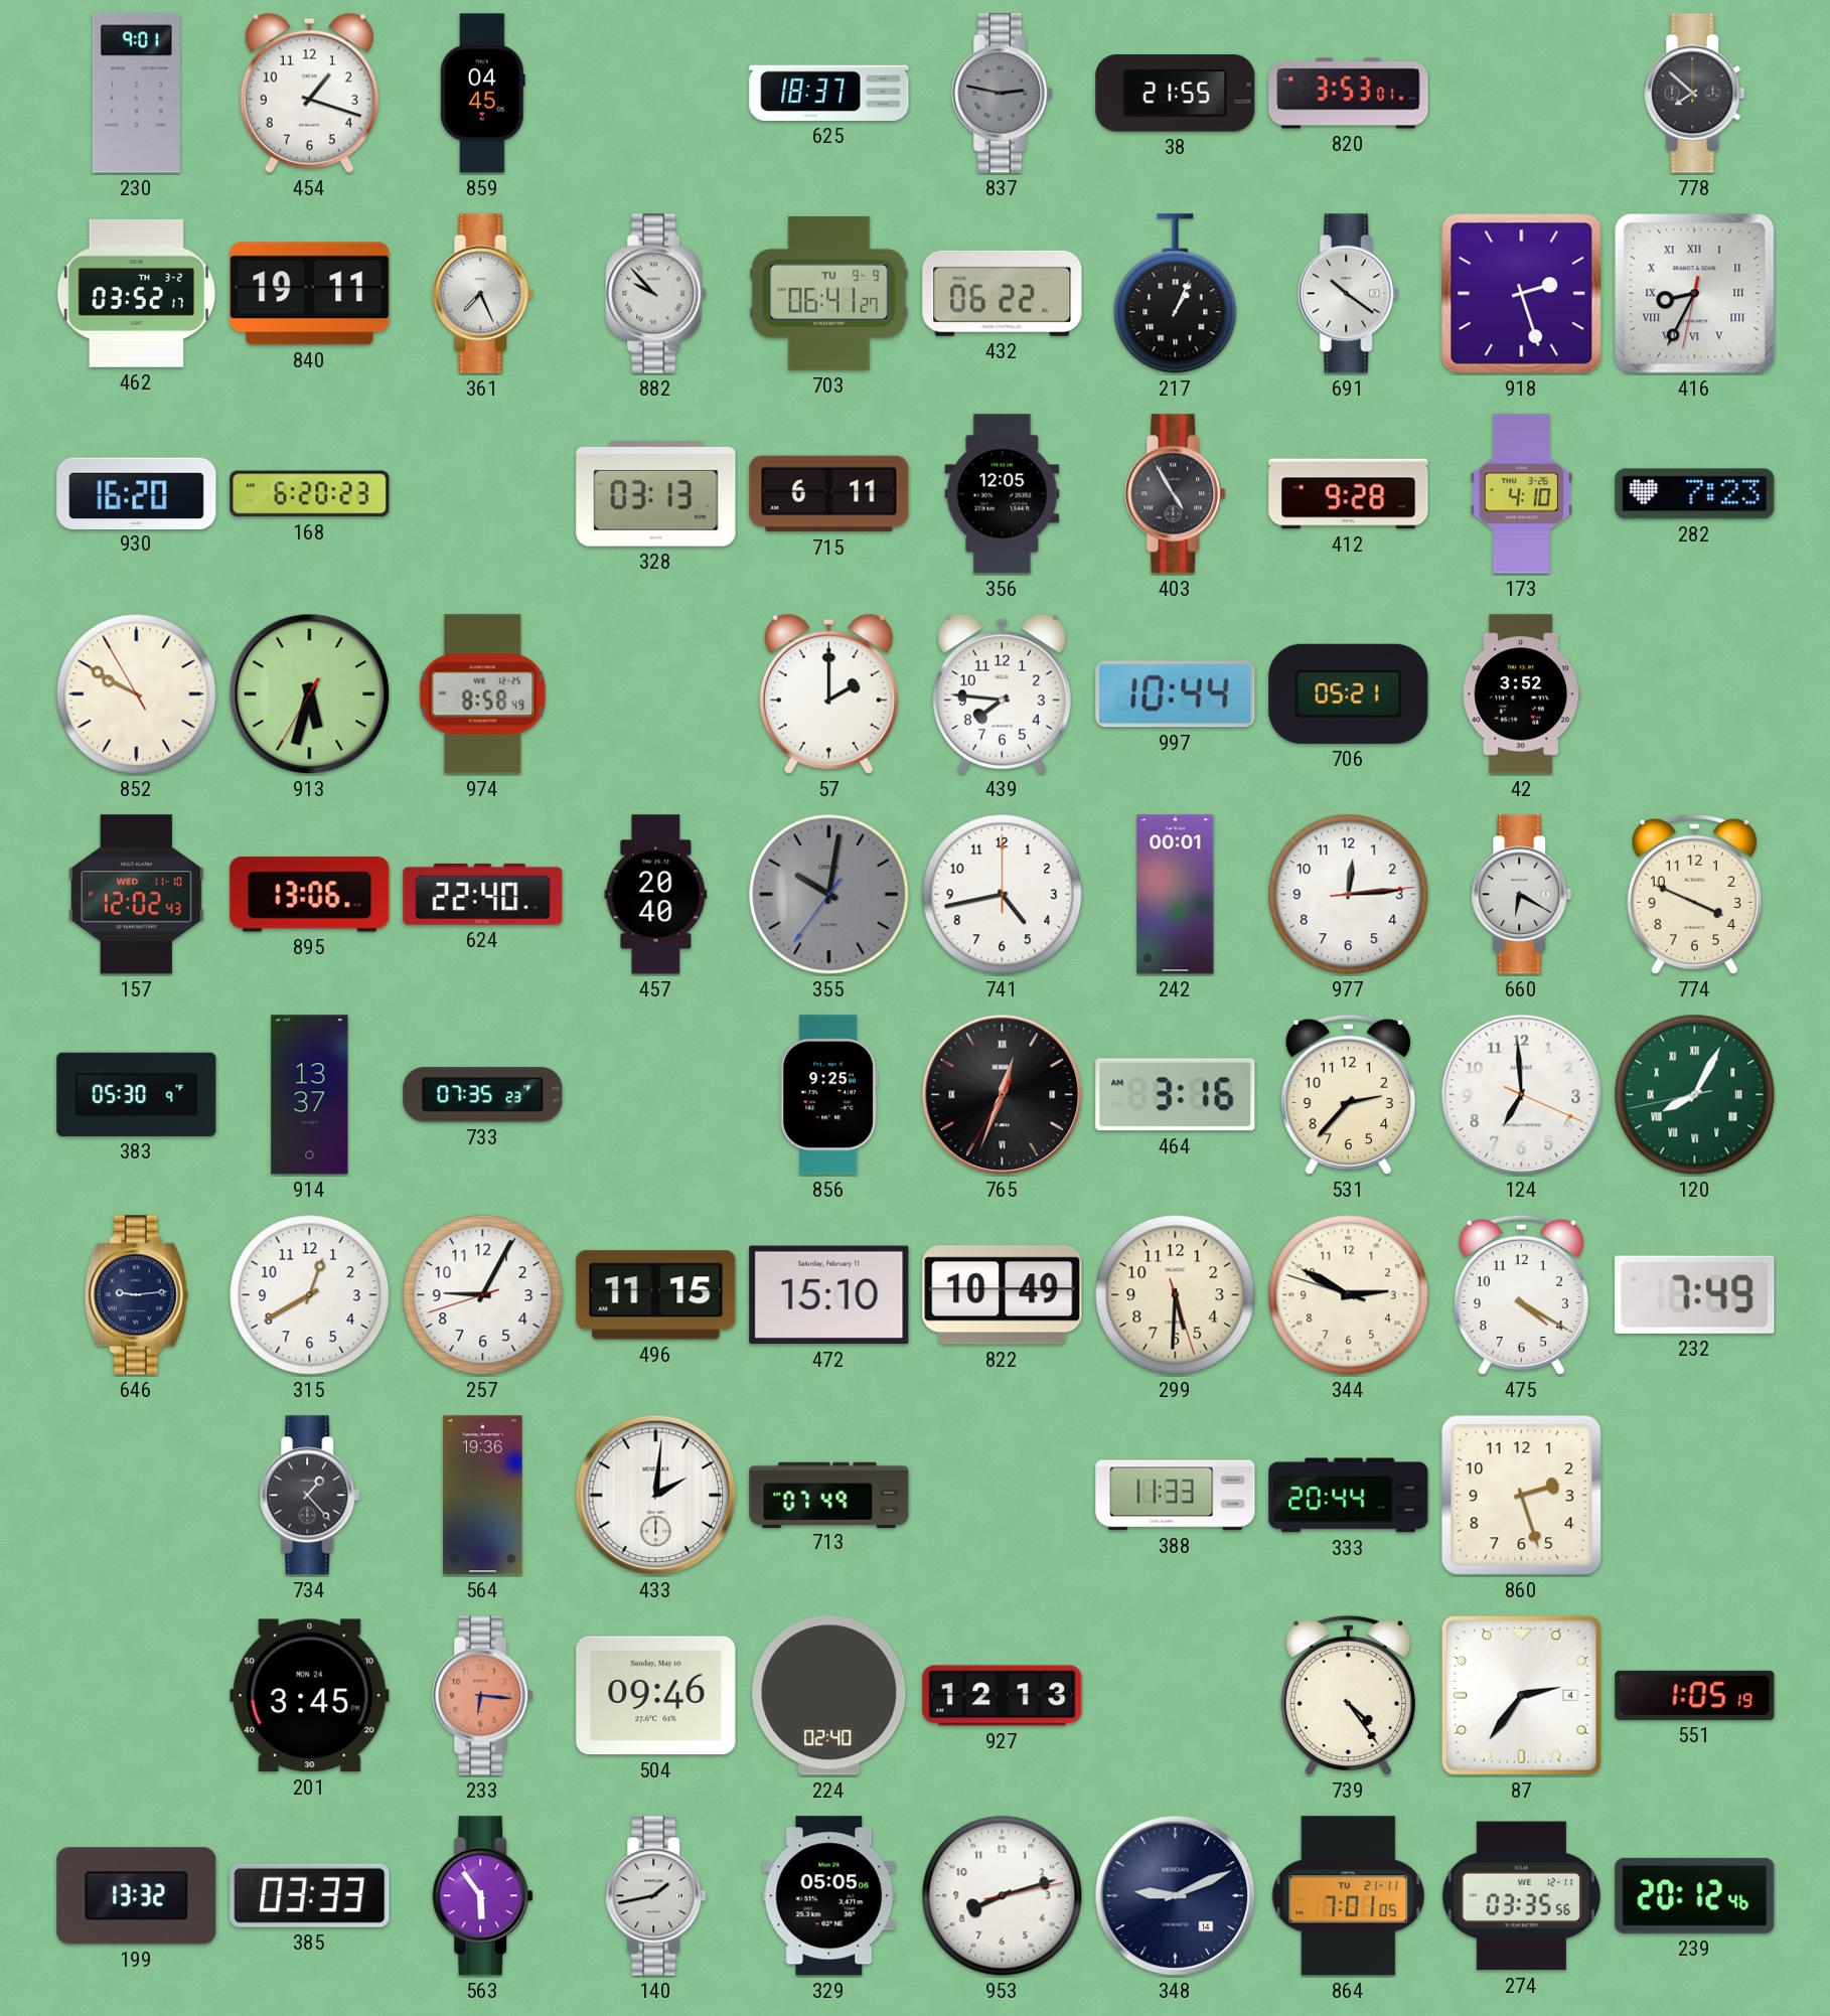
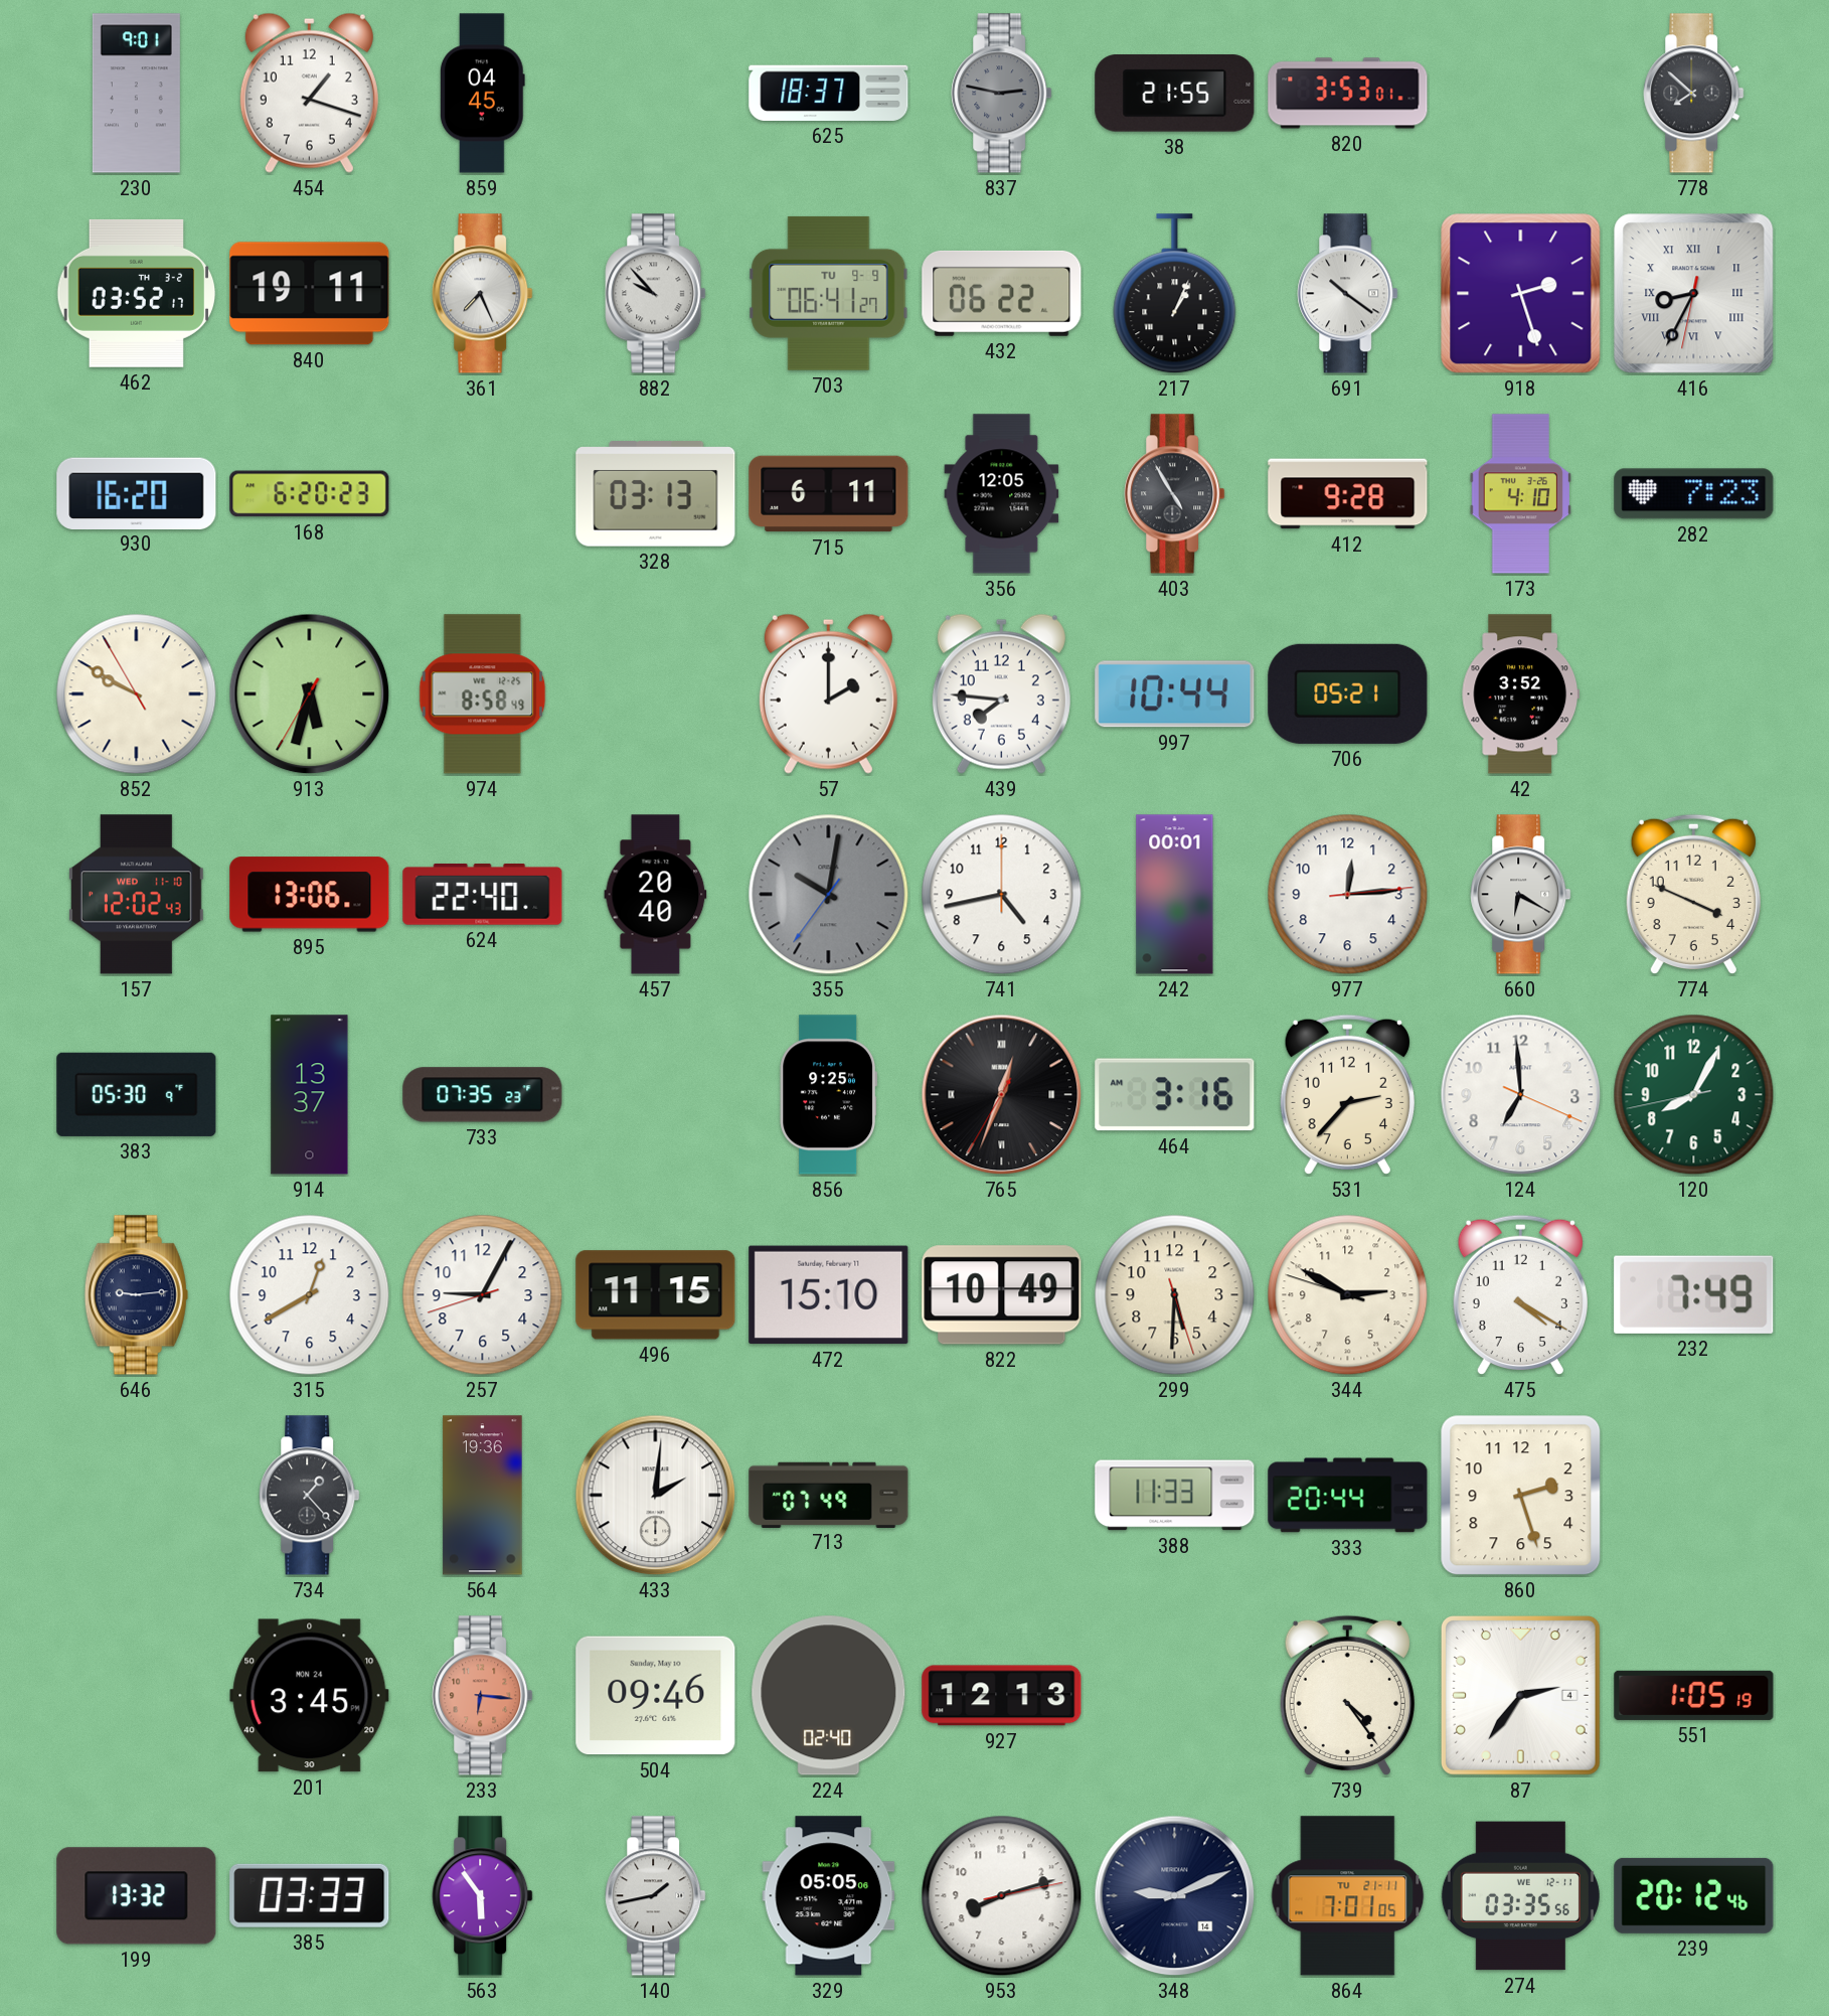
120 numerals: Roman -> Arabic
